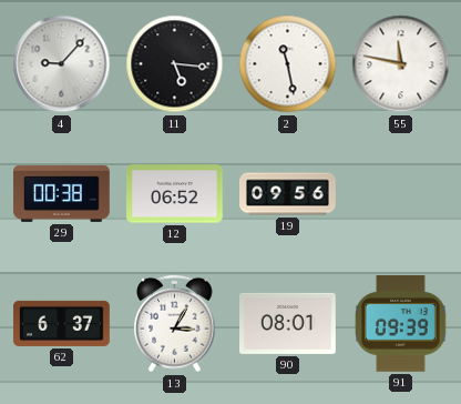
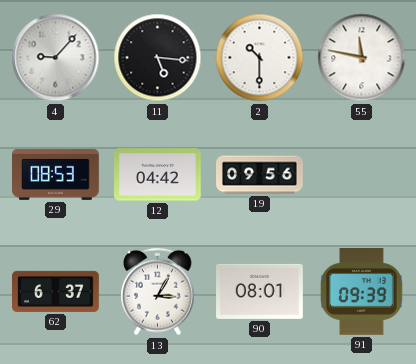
2: 11:28 -> 10:30
29: 00:38 -> 08:53
12: 06:52 -> 04:42
